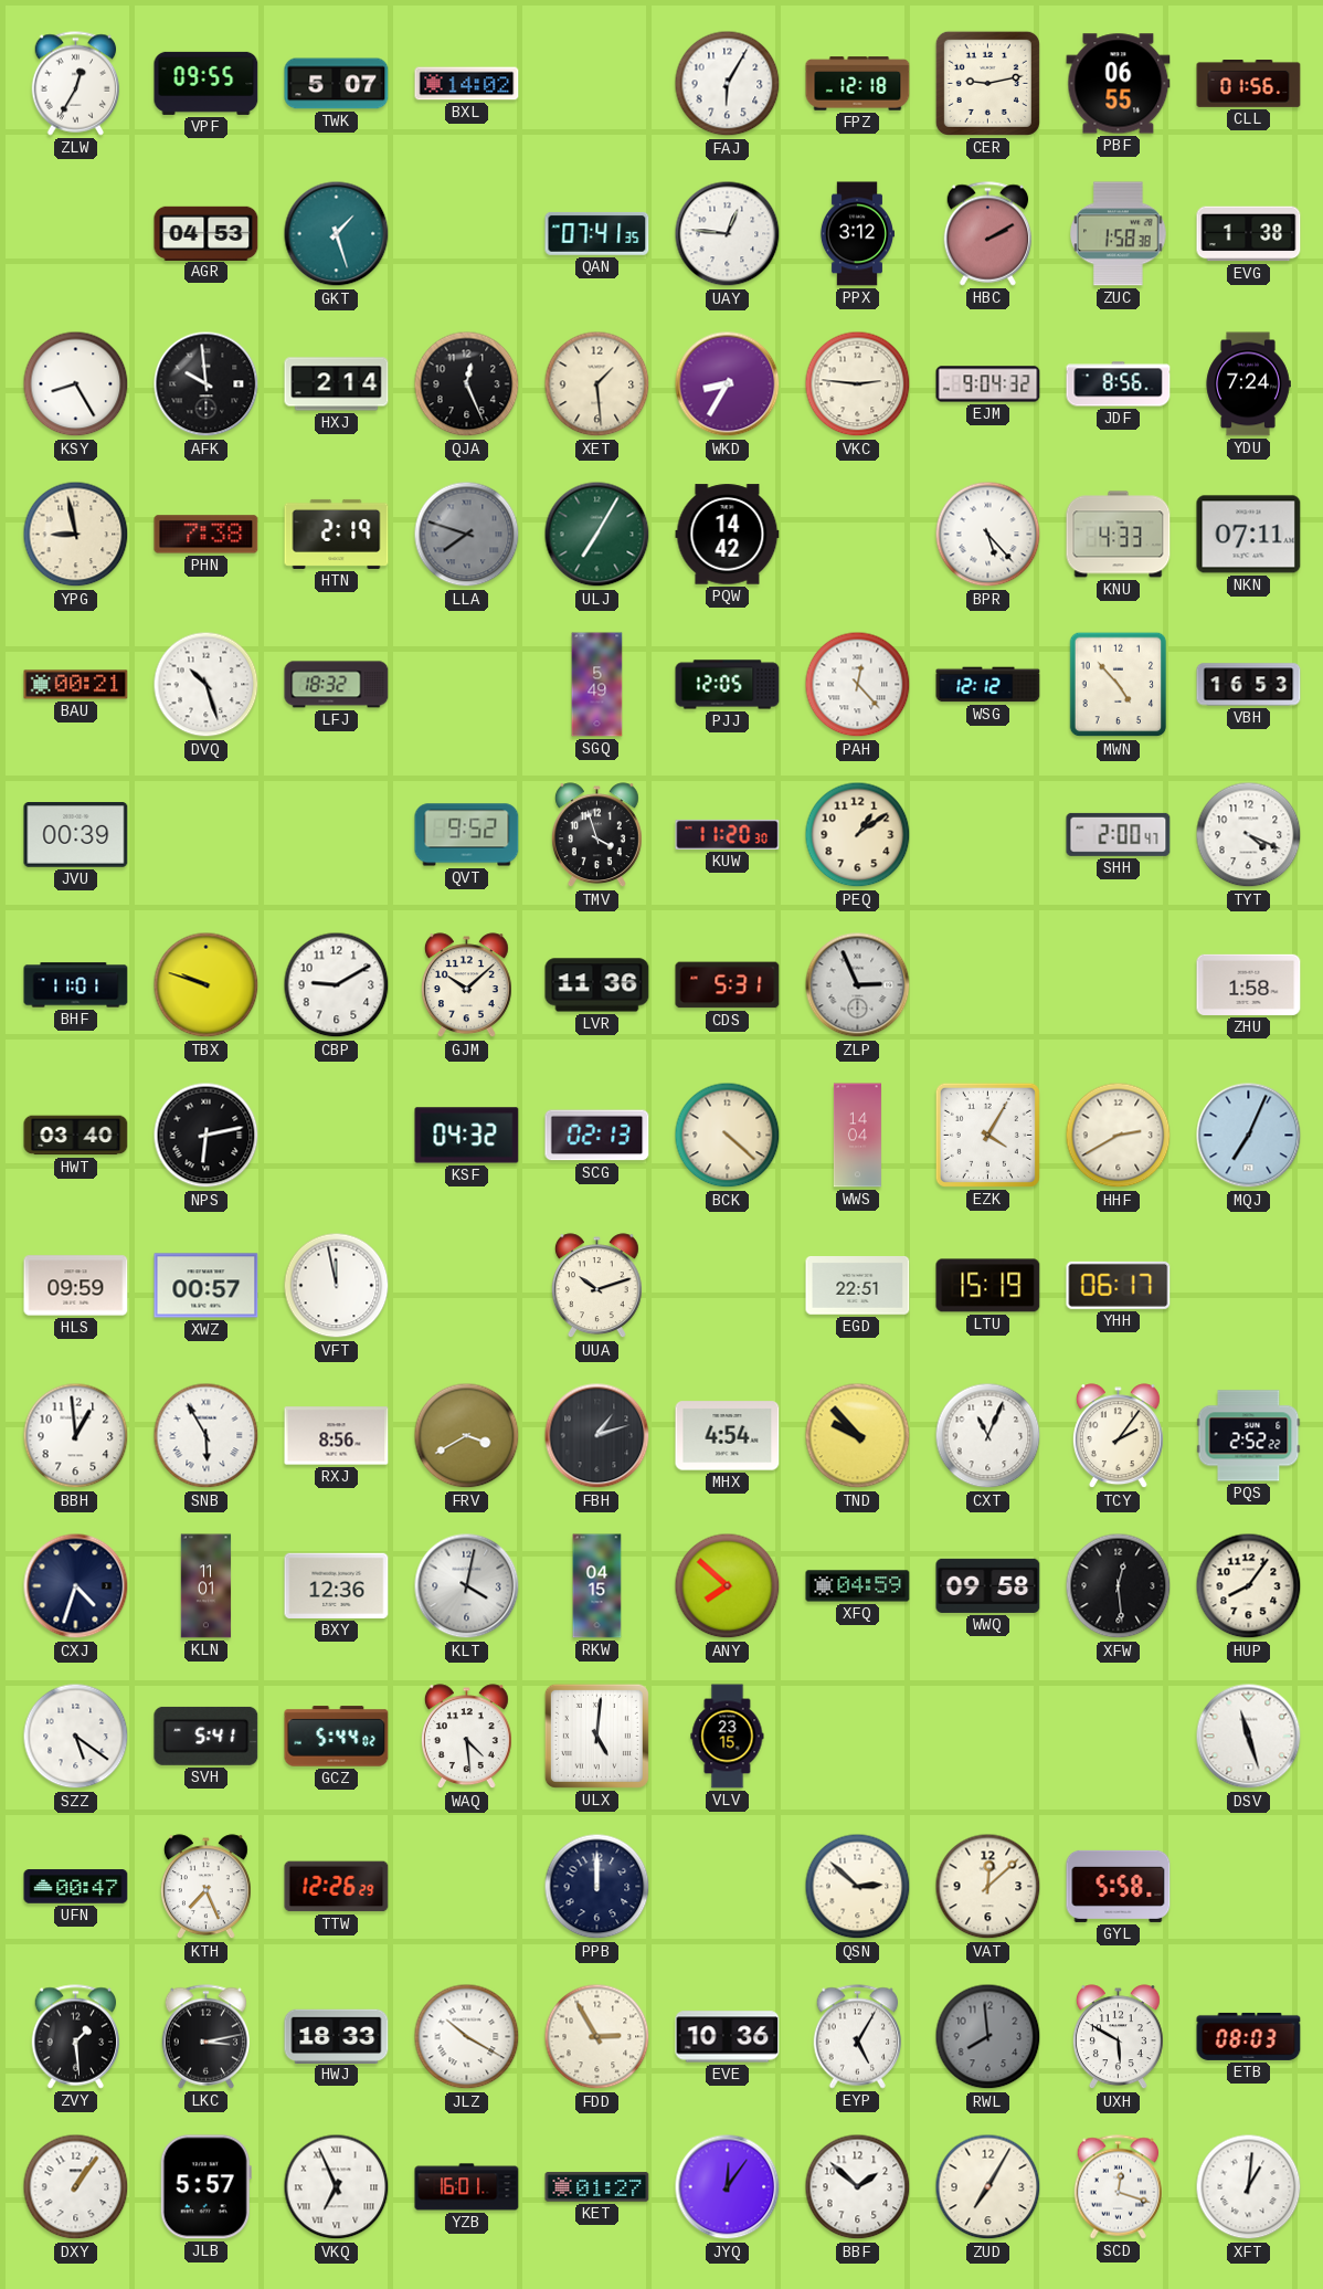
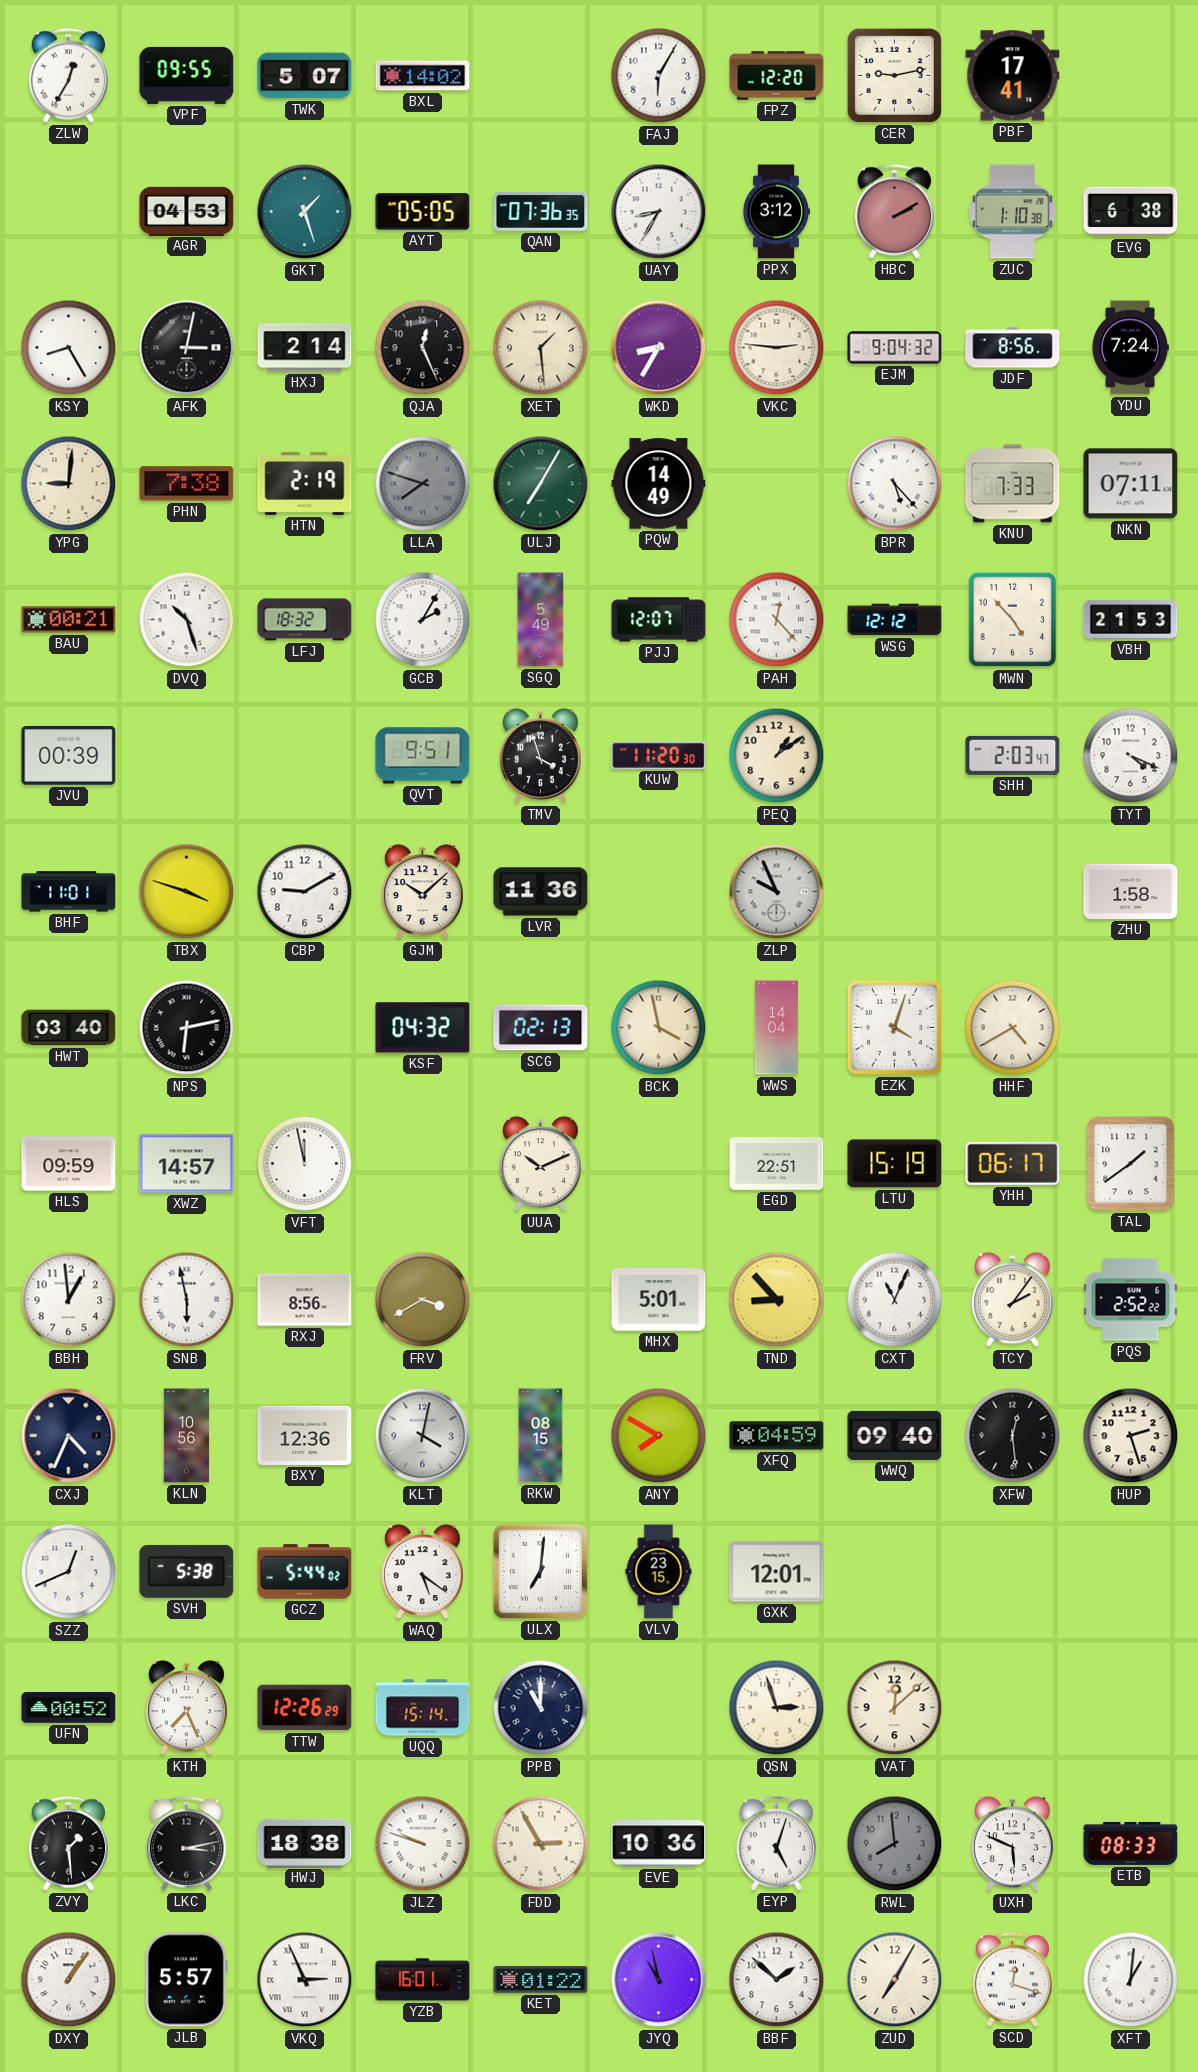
FPZ: 12:18 -> 12:20
PBF: 06:55 -> 17:41
CLL: 01:56 -> none
AYT: none -> 05:05
QAN: 07:41 -> 07:36
UAY: 12:46 -> 8:35
ZUC: 1:58 -> 1:10
EVG: 1:38 -> 6:38
AFK: 9:59 -> 3:02
YPG: 8:58 -> 9:01
PQW: 14:42 -> 14:49
KNU: 4:33 -> 7:33
GCB: none -> 2:05
PJJ: 12:05 -> 12:07
VBH: 16:53 -> 21:53
QVT: 9:52 -> 9:51
SHH: 2:00 -> 2:03
TBX: 9:48 -> 3:48
CDS: 5:31 -> none
ZLP: 2:56 -> 9:56
BCK: 4:22 -> 3:58
EZK: 4:05 -> 4:03
HHF: 2:40 -> 4:40
MQJ: 7:04 -> none
XWZ: 00:57 -> 14:57
UUA: 10:12 -> 10:11
TAL: none -> 1:39
SNB: 5:55 -> 5:58
FBH: 1:12 -> none
MHX: 4:54 -> 5:01
TND: 9:53 -> 8:53
CXJ: 4:33 -> 4:34
KLN: 11:01 -> 10:56
RKW: 04:15 -> 08:15
ANY: 7:52 -> 7:50
WWQ: 09:58 -> 09:40
HUP: 8:06 -> 2:27
SZZ: 5:21 -> 12:41
SVH: 5:41 -> 5:38
WAQ: 4:29 -> 5:21
ULX: 5:01 -> 7:01
GXK: none -> 12:01
DSV: 11:27 -> none
UFN: 00:47 -> 00:52
UQQ: none -> 15:14
PPB: 12:00 -> 11:00
QSN: 2:52 -> 2:57
GYL: 5:58 -> none
HWJ: 18:33 -> 18:38
JLZ: 10:20 -> 9:48
EYP: 5:05 -> 5:03
UXH: 5:50 -> 5:49
ETB: 08:03 -> 08:33
VKQ: 6:56 -> 2:56
KET: 01:27 -> 01:22
JYQ: 12:06 -> 10:58
